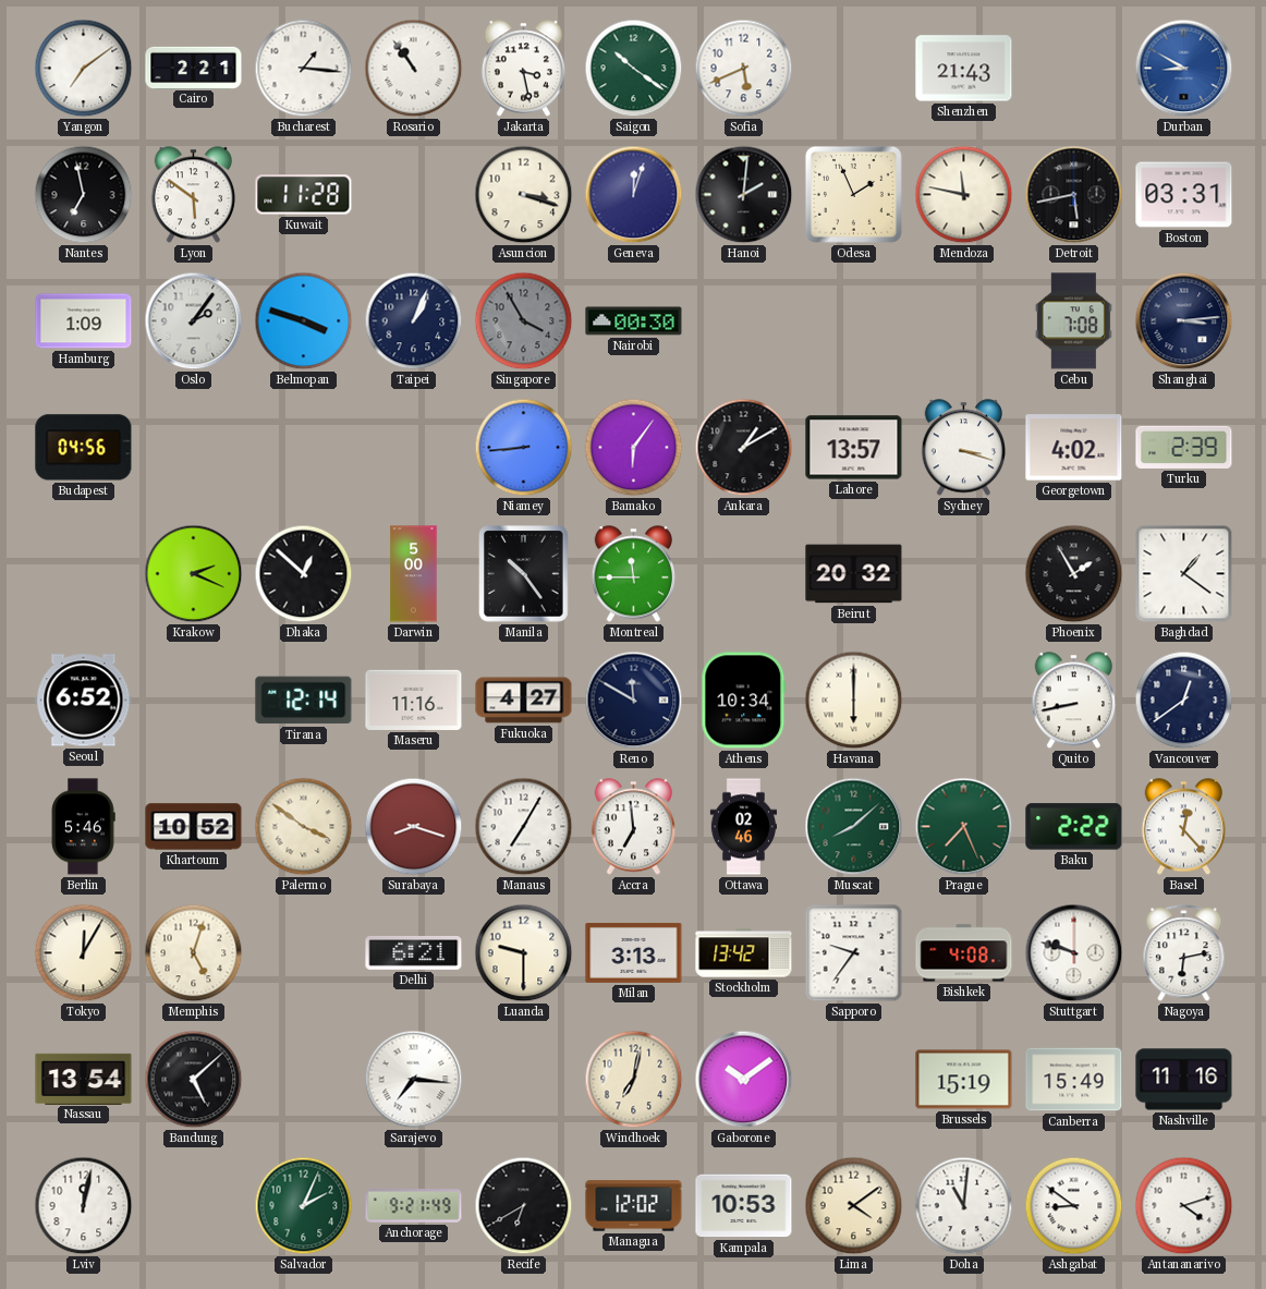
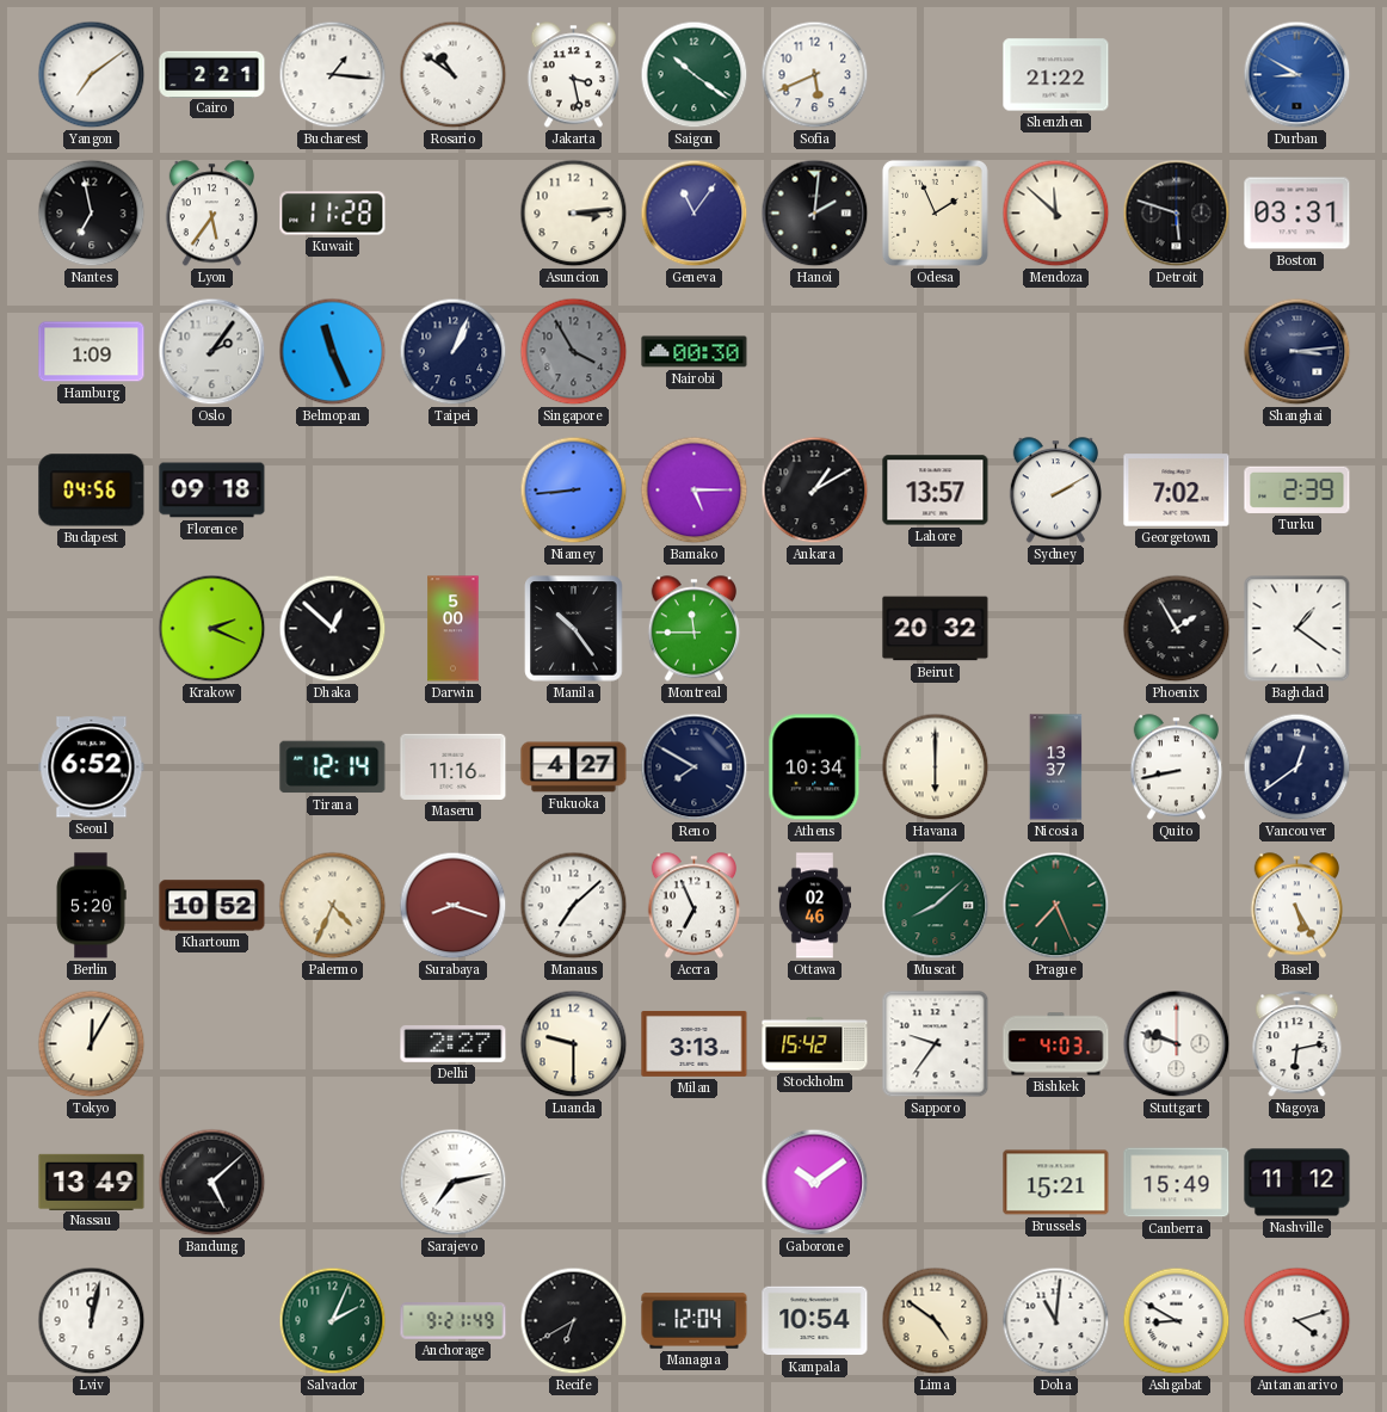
Rosario: 10:54 -> 10:51
Shenzhen: 21:43 -> 21:22
Lyon: 5:51 -> 5:36
Asuncion: 3:18 -> 3:14
Geneva: 12:03 -> 11:06
Mendoza: 11:47 -> 11:52
Detroit: 5:43 -> 5:48
Belmopan: 3:48 -> 11:26
Cebu: 7:08 -> none
Florence: none -> 09:18
Bamako: 6:06 -> 5:15
Sydney: 3:18 -> 2:10
Georgetown: 4:02 -> 7:02
Reno: 11:50 -> 7:50
Nicosia: none -> 13:37
Berlin: 5:46 -> 5:20
Palermo: 3:51 -> 4:34
Manaus: 7:05 -> 7:08
Accra: 6:59 -> 6:56
Baku: 2:22 -> none
Basel: 12:23 -> 5:25
Memphis: 5:03 -> none
Delhi: 6:21 -> 2:27
Stockholm: 13:42 -> 15:42
Bishkek: 4:08 -> 4:03
Nassau: 13:54 -> 13:49
Sarajevo: 7:16 -> 7:13
Windhoek: 7:02 -> none
Brussels: 15:19 -> 15:21
Nashville: 11:16 -> 11:12
Managua: 12:02 -> 12:04
Kampala: 10:53 -> 10:54
Lima: 4:09 -> 4:51
Ashgabat: 8:51 -> 8:50
